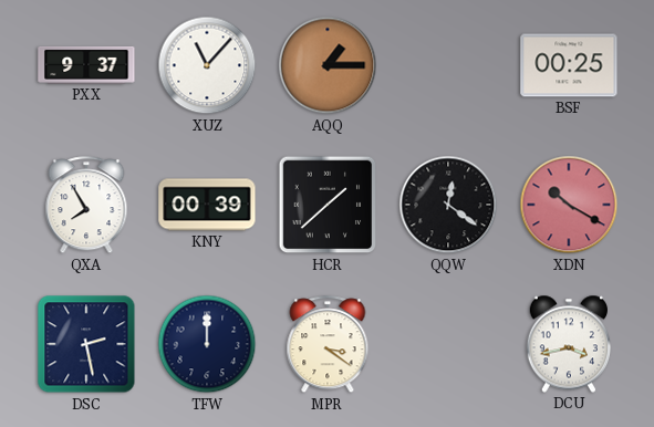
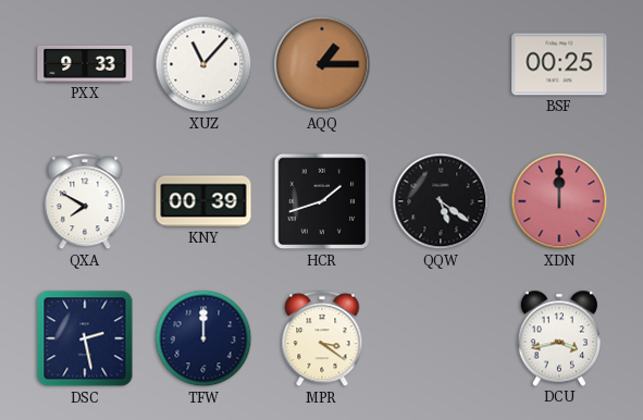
PXX: 9:37 -> 9:33
QXA: 7:55 -> 7:50
HCR: 1:38 -> 1:42
QQW: 12:21 -> 5:21
XDN: 10:20 -> 12:00
